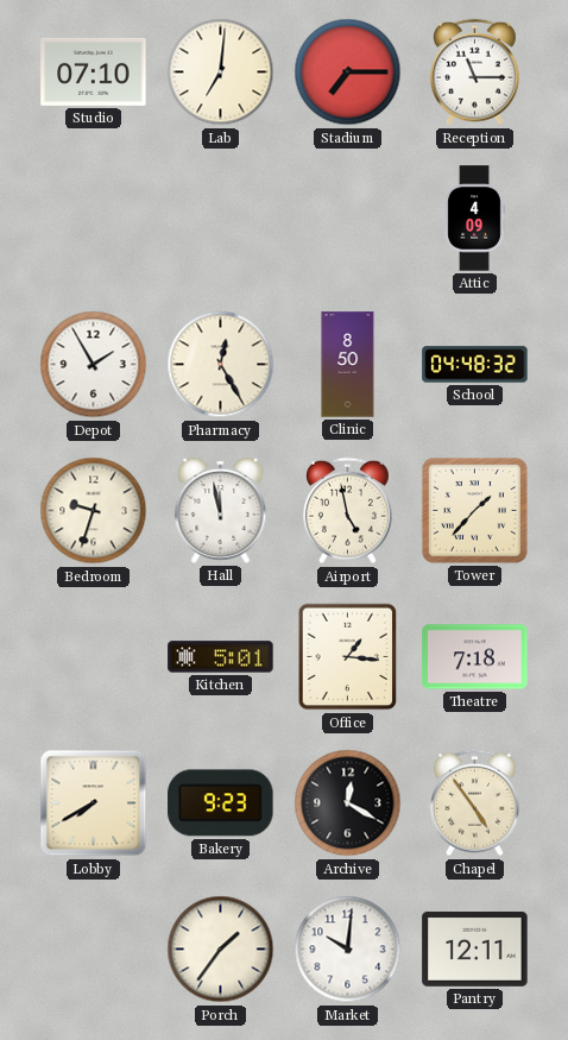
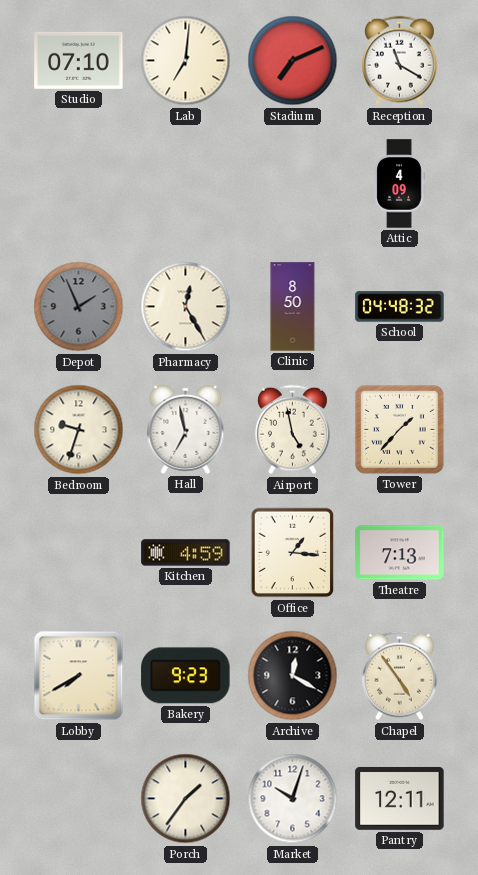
Stadium: 7:15 -> 7:11
Reception: 11:15 -> 11:20
Depot: 1:55 -> 1:56
Depot dial: white -> grey
Hall: 11:58 -> 6:58
Kitchen: 5:01 -> 4:59
Theatre: 7:18 -> 7:13
Market: 10:01 -> 10:03
